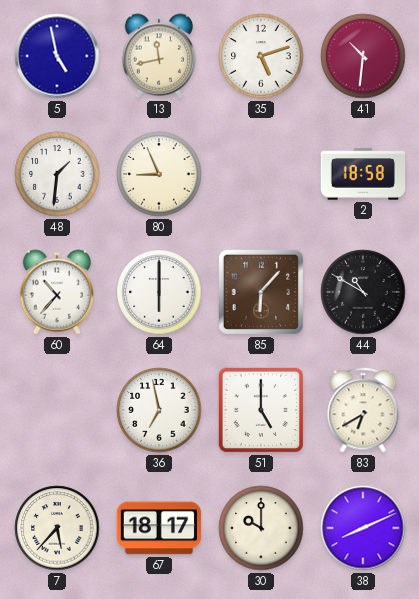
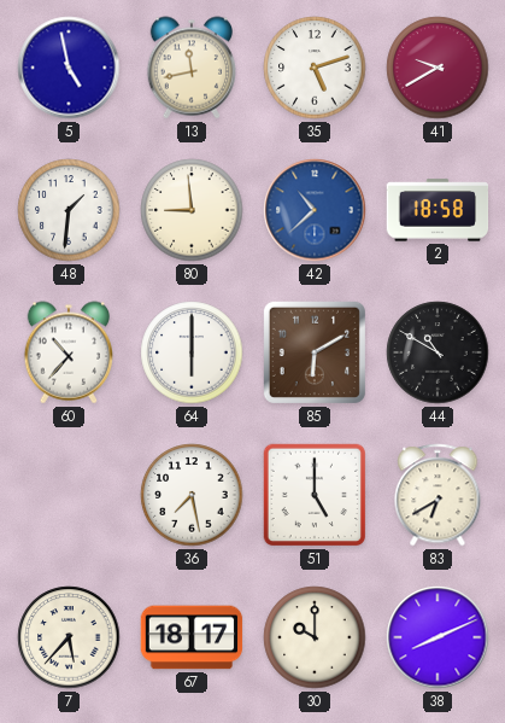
41: 10:31 -> 9:40
80: 8:56 -> 8:59
42: none -> 10:38
85: 6:07 -> 6:10
36: 6:58 -> 7:28
